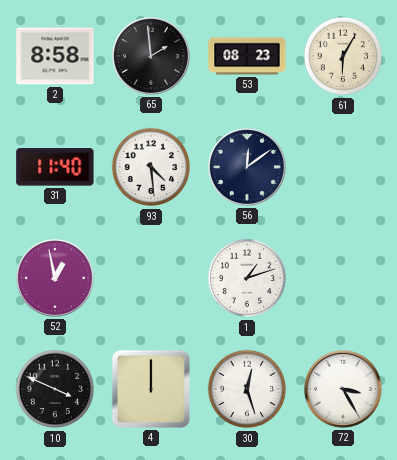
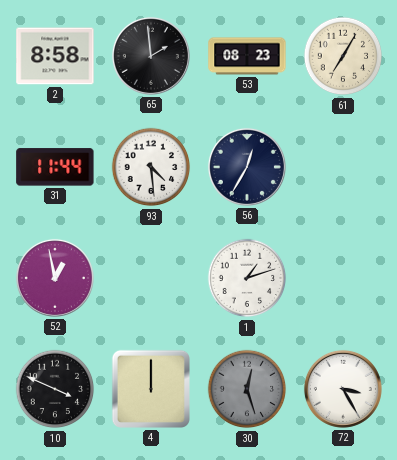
61: 6:05 -> 7:05
31: 11:40 -> 11:44
56: 12:09 -> 12:35
30 dial: white -> grey
